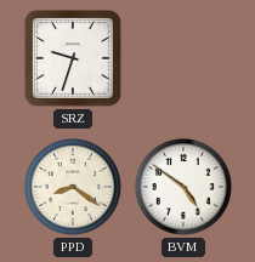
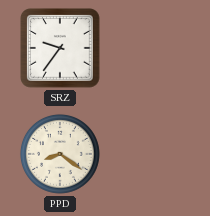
SRZ: 9:33 -> 9:36
BVM: 4:51 -> none
